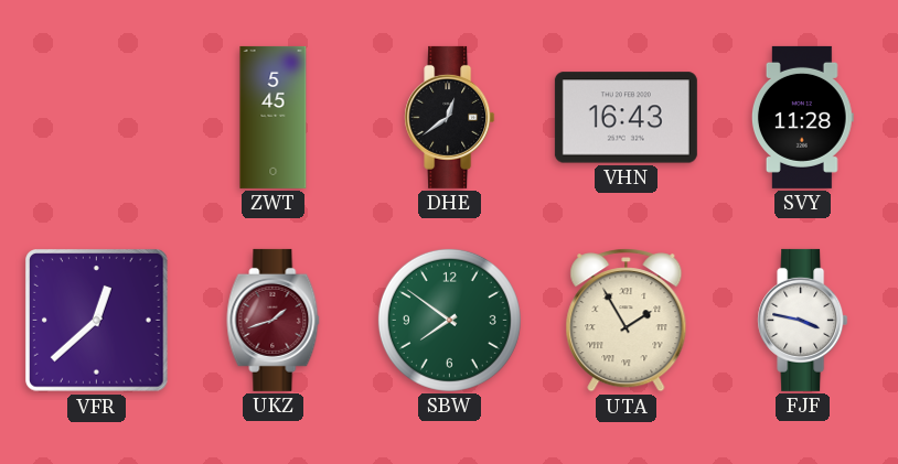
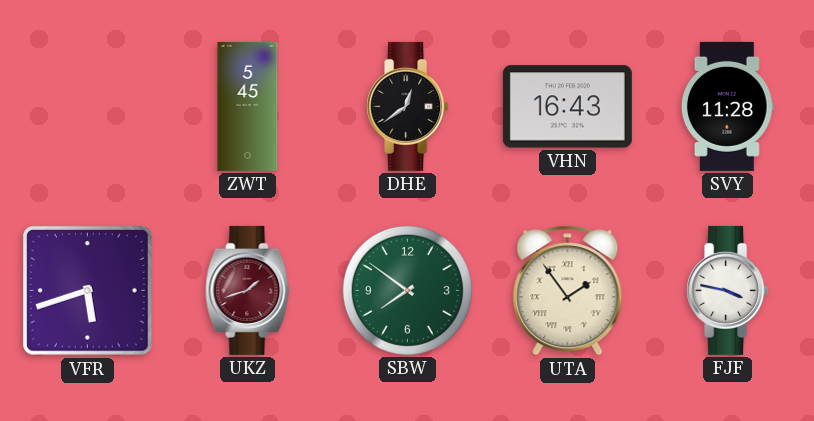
VFR: 12:38 -> 5:42
UTA: 1:55 -> 1:54
